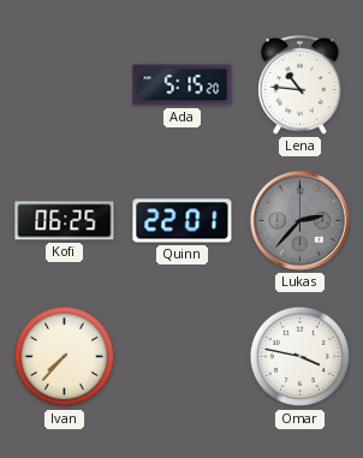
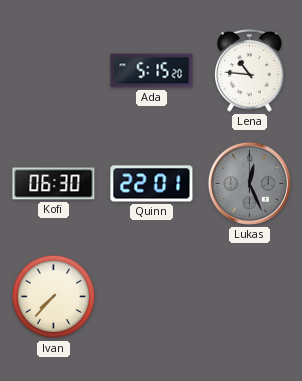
Kofi: 06:25 -> 06:30
Lukas: 2:37 -> 12:26
Omar: 3:47 -> none
